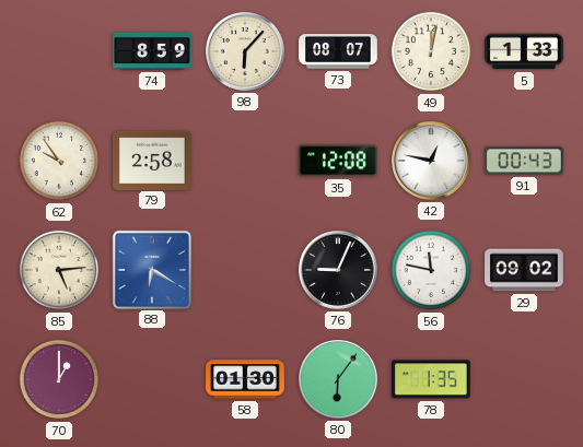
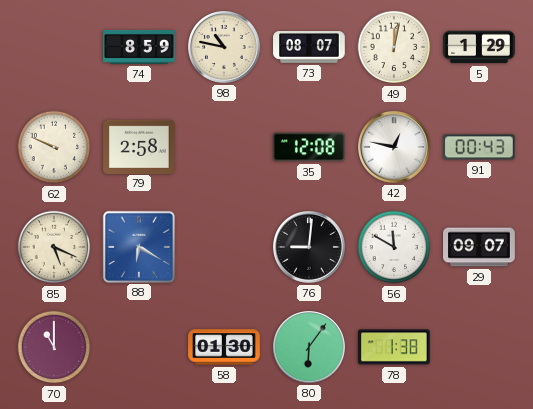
98: 6:07 -> 10:47
5: 1:33 -> 1:29
62: 9:54 -> 9:49
85: 5:14 -> 5:19
76: 9:04 -> 9:01
56: 11:47 -> 11:50
29: 09:02 -> 09:07
70: 1:00 -> 11:00
78: 1:35 -> 1:38
